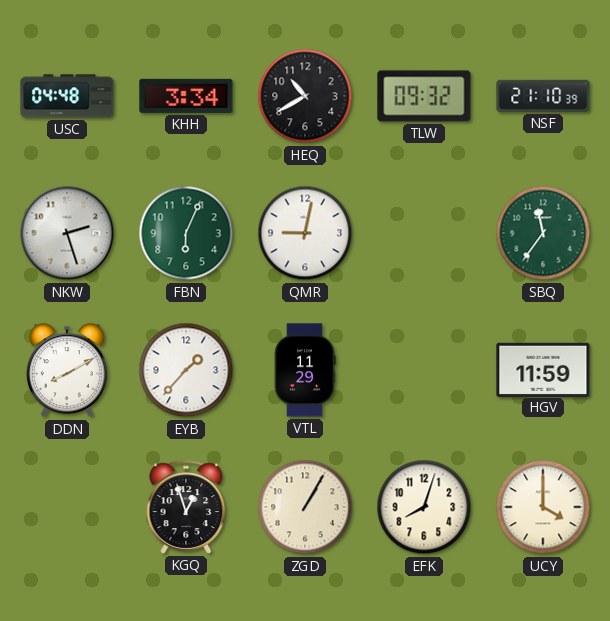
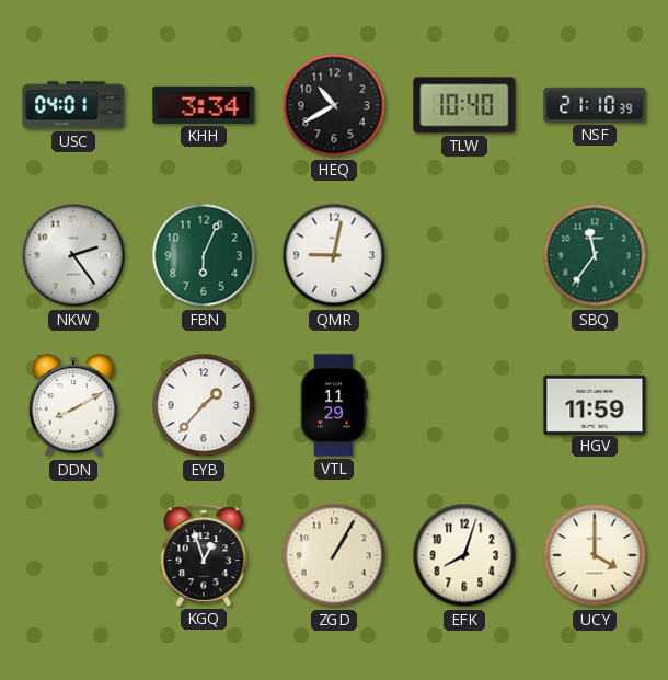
USC: 04:48 -> 04:01
TLW: 09:32 -> 10:40
NKW: 2:27 -> 2:24
